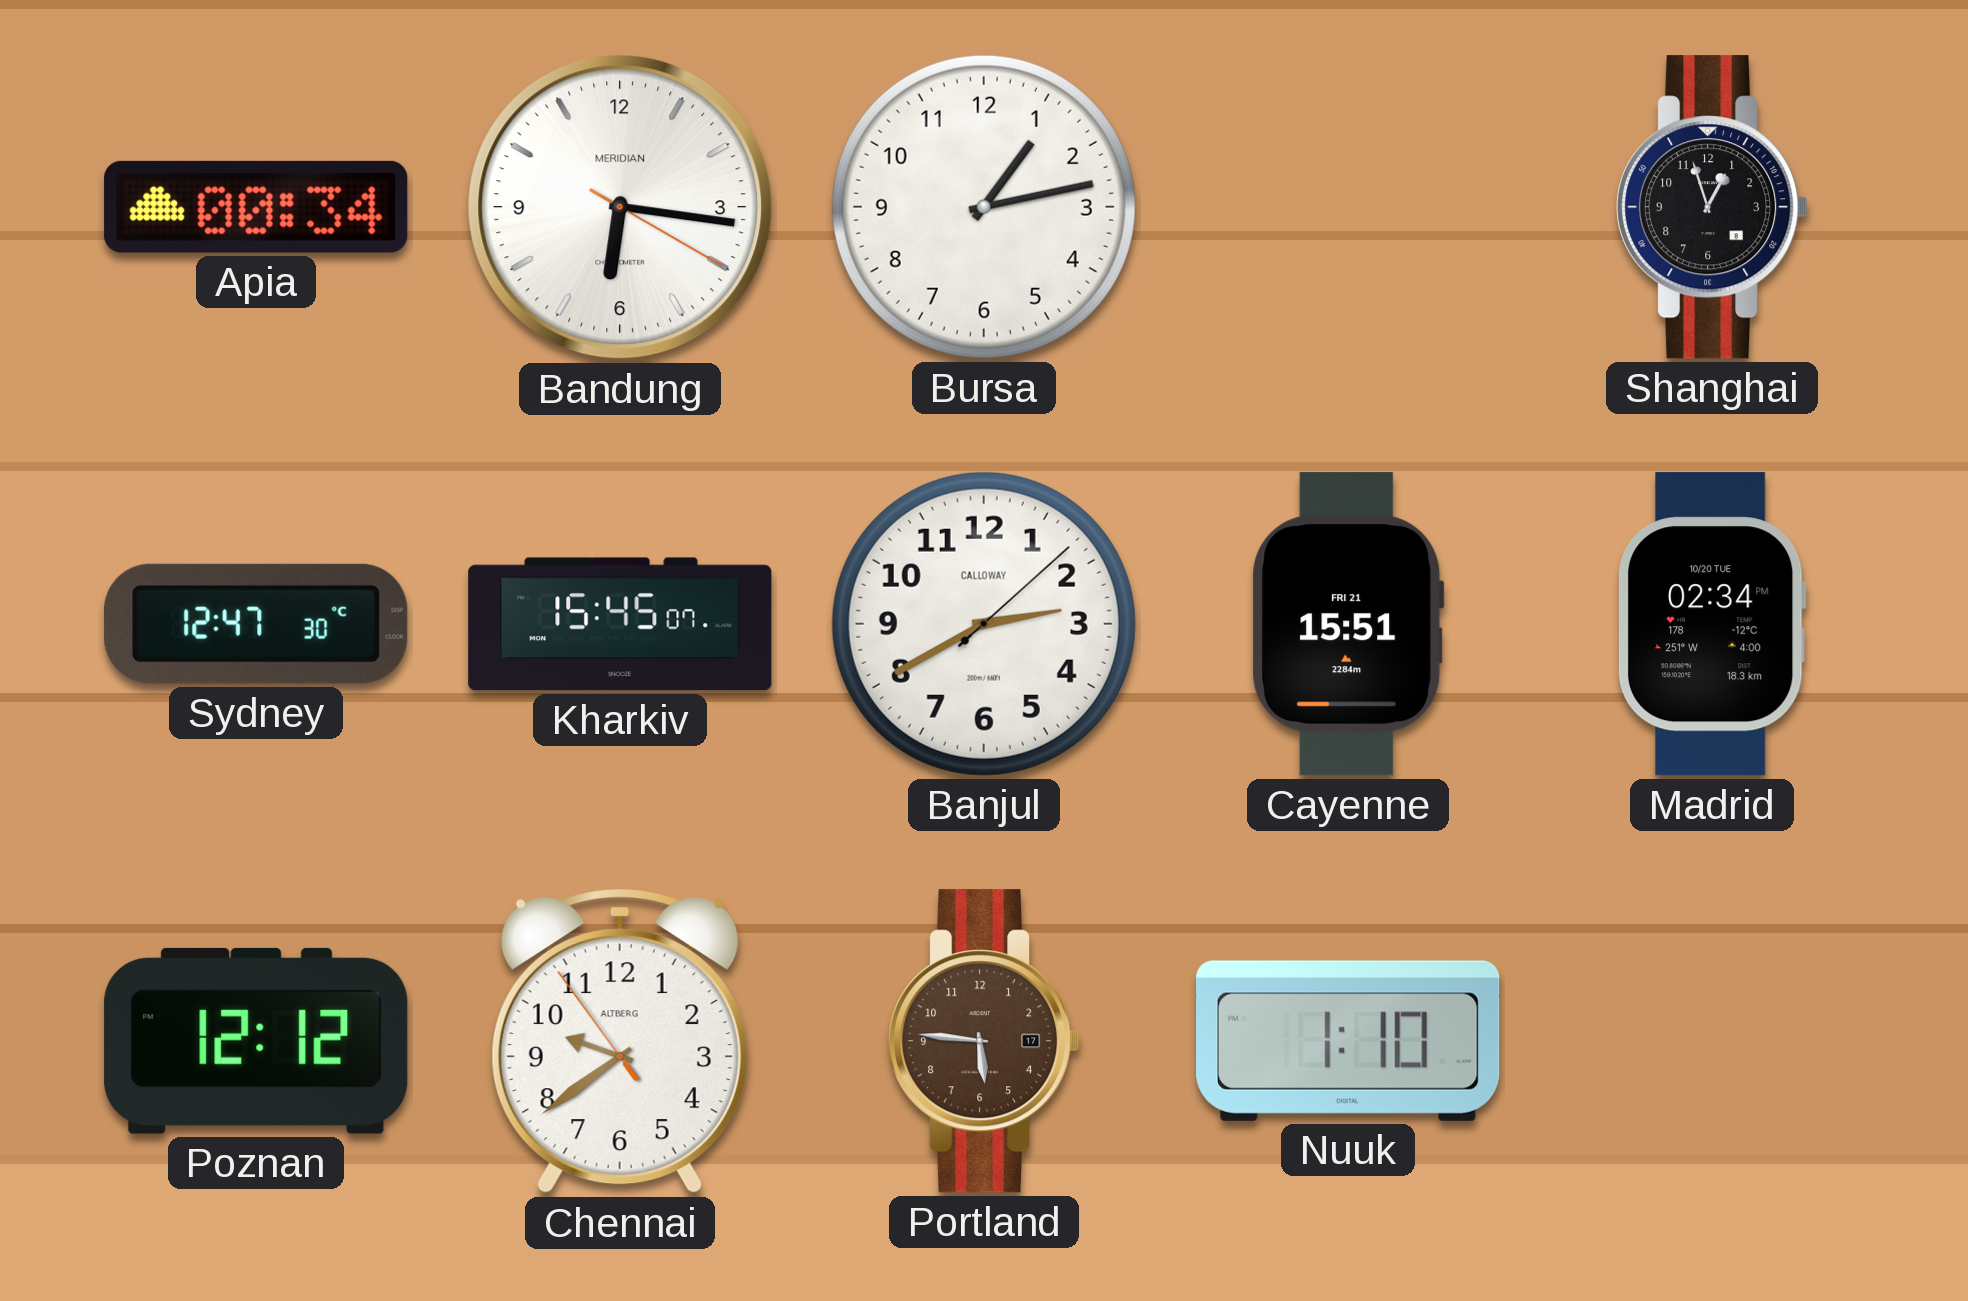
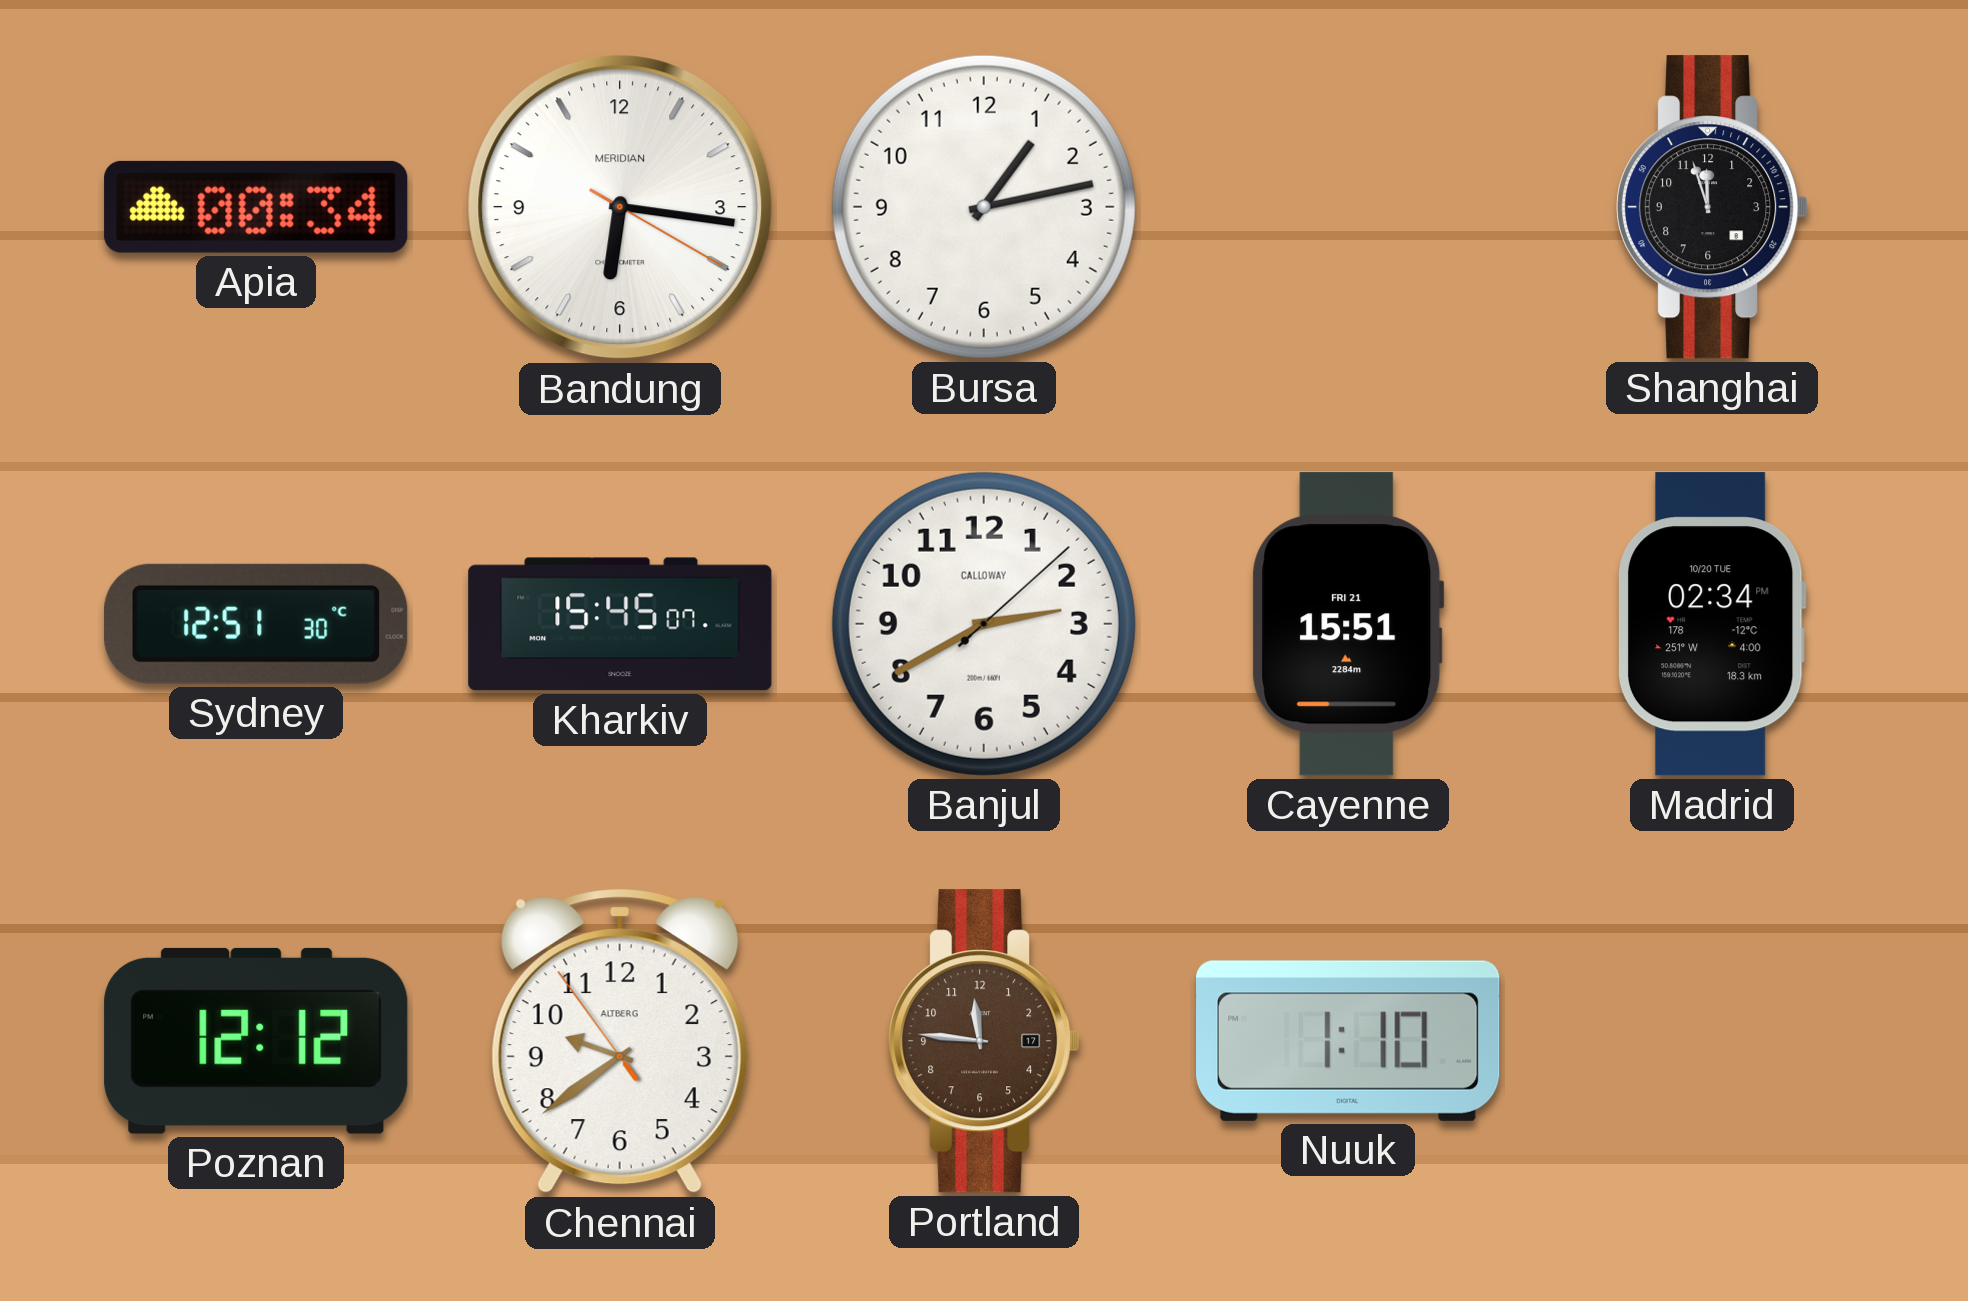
Shanghai: 12:57 -> 11:57
Sydney: 12:47 -> 12:51
Portland: 5:46 -> 11:46
